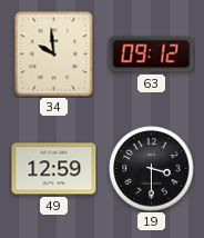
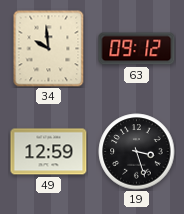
19: 3:30 -> 3:27
